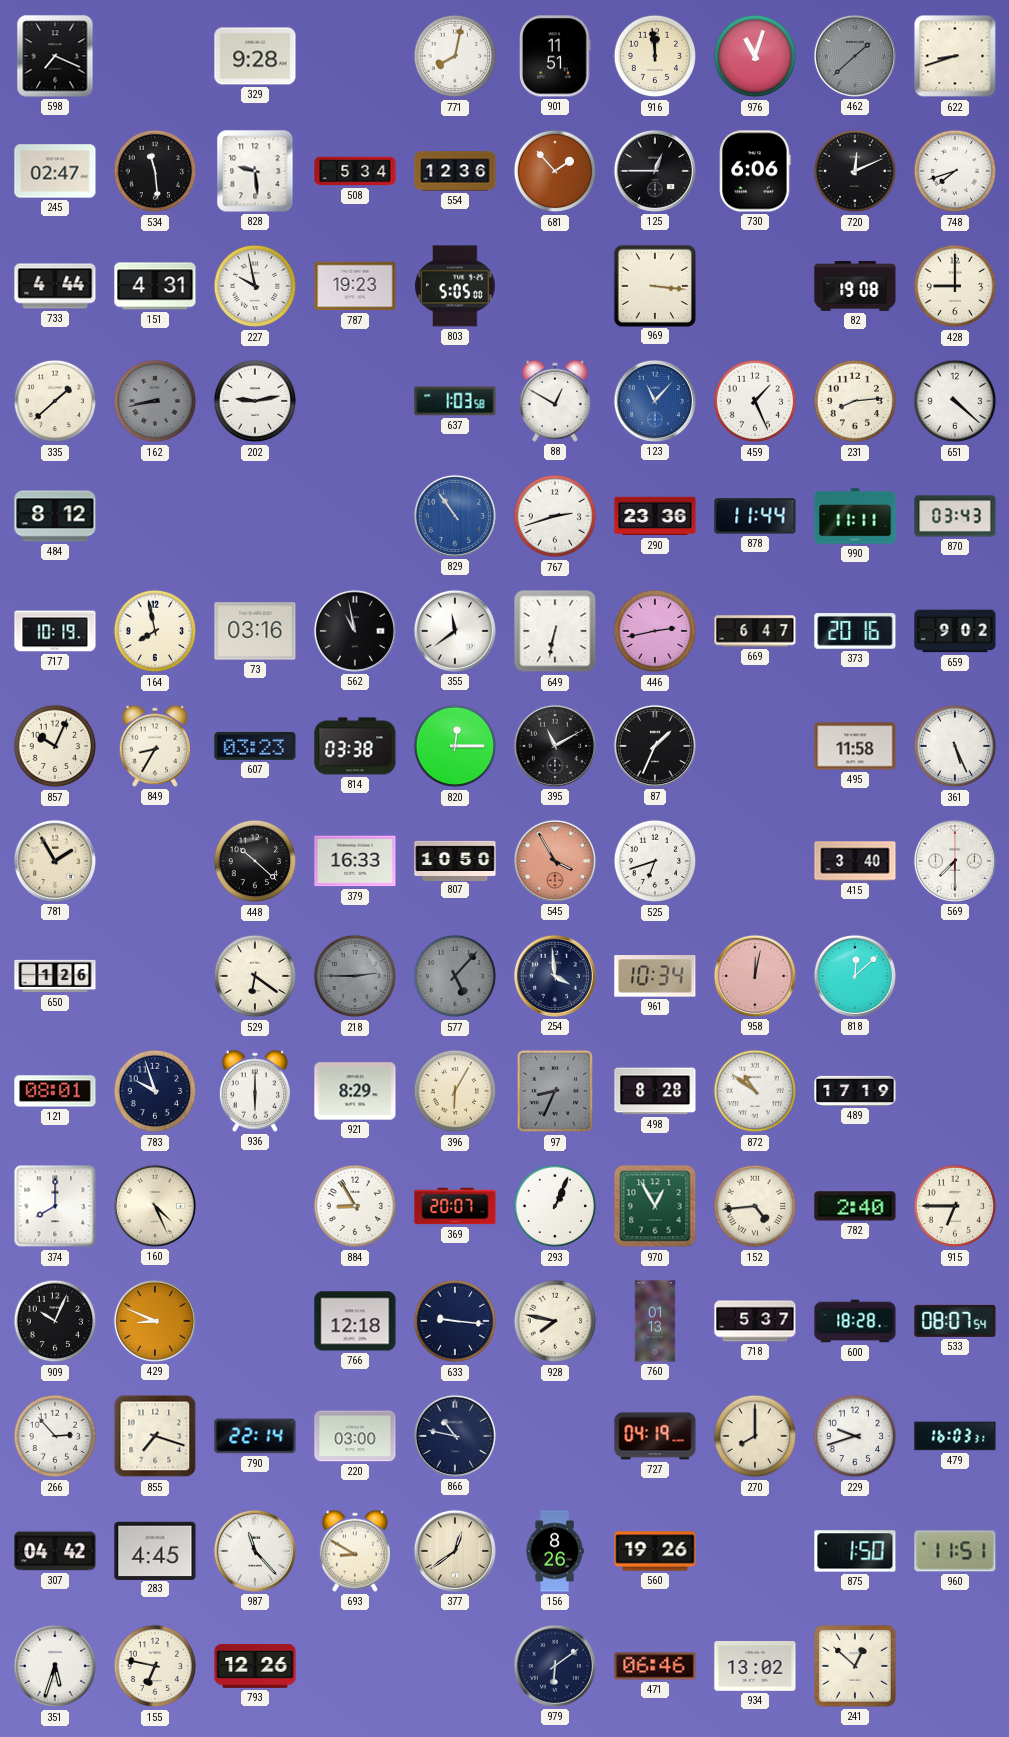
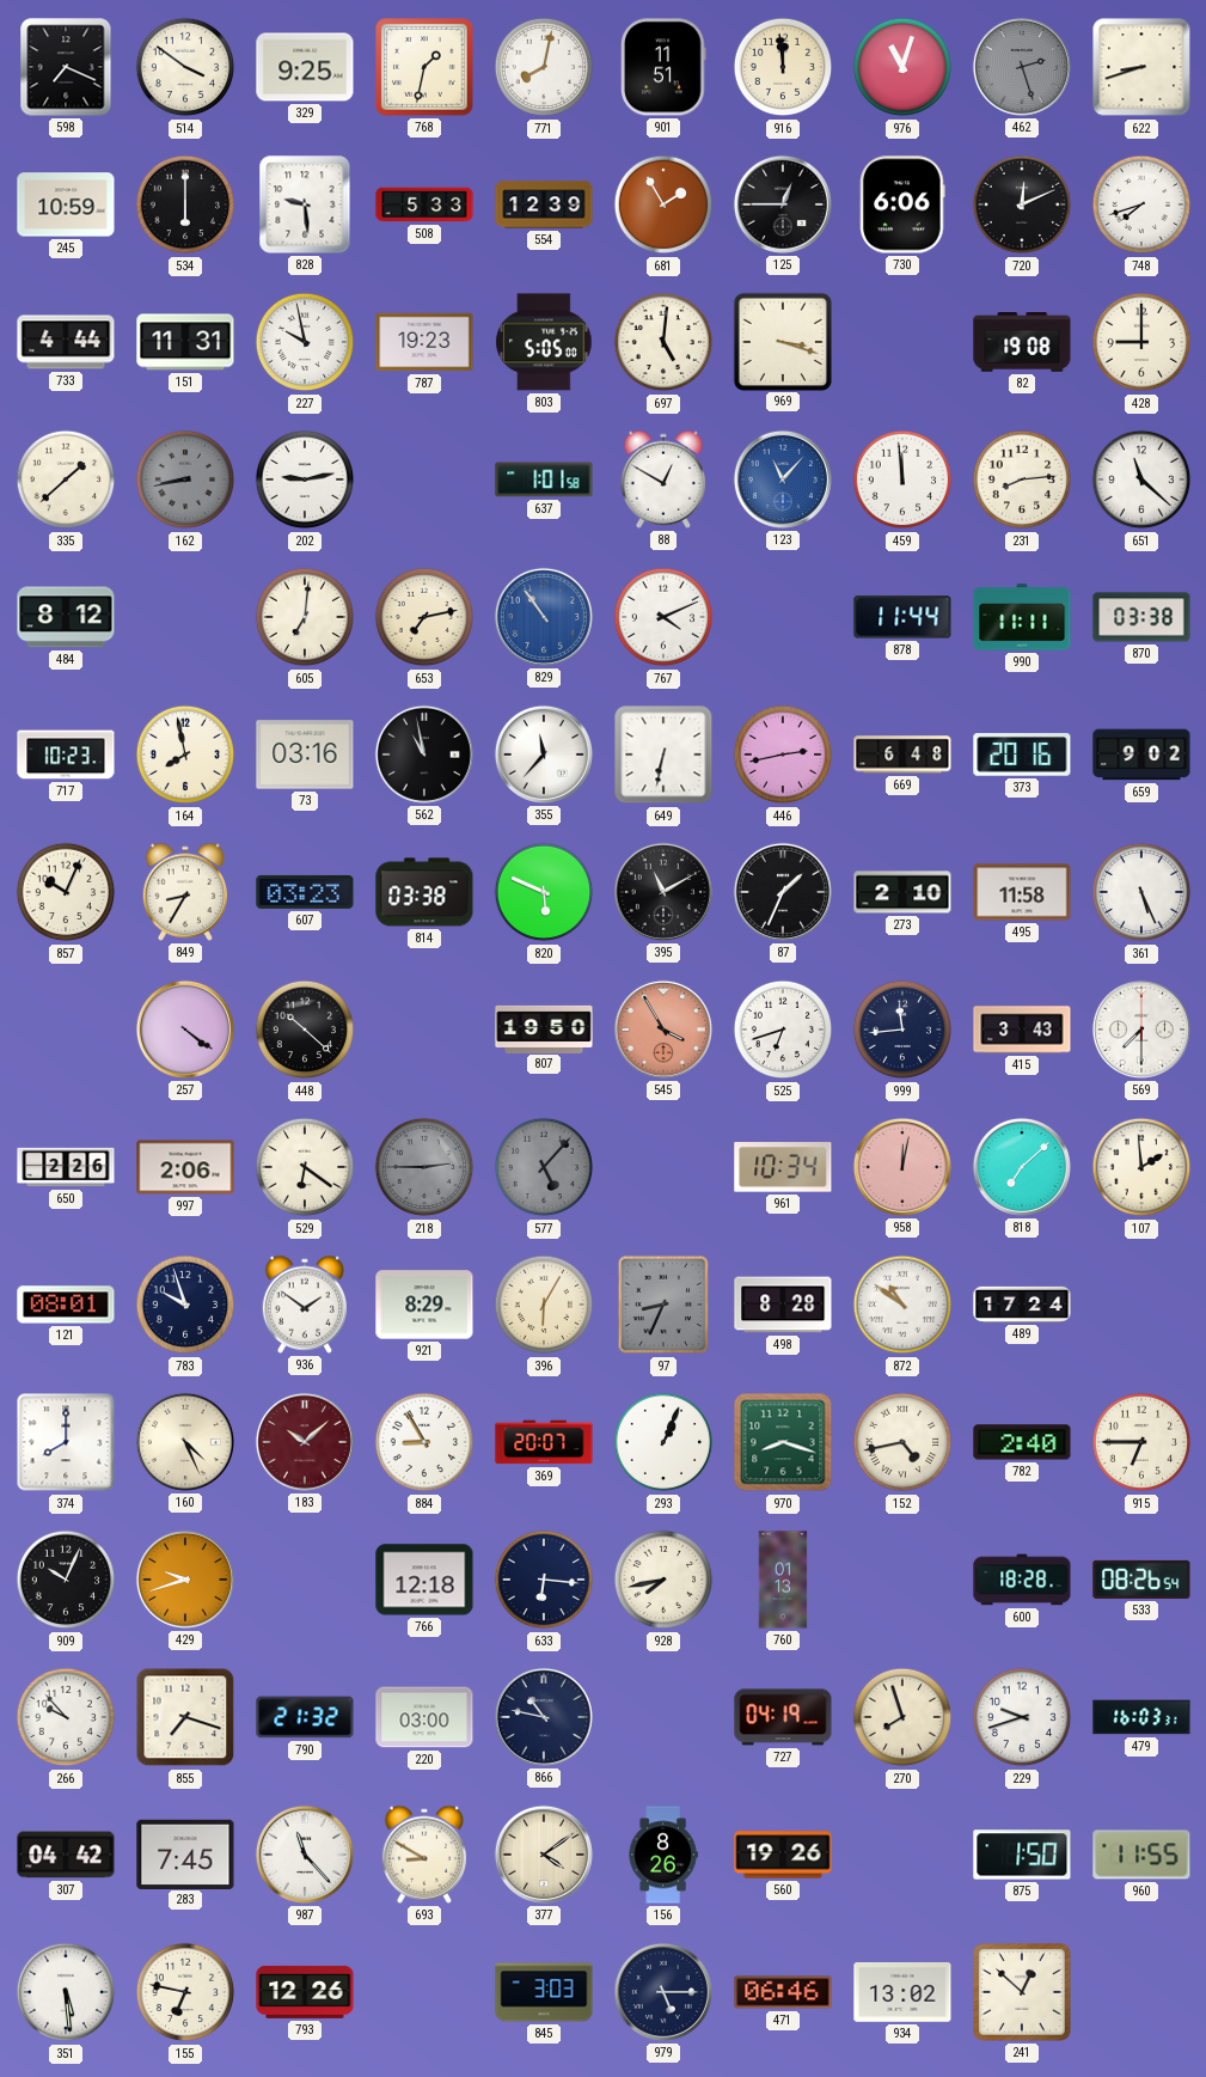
514: none -> 3:51
329: 9:28 -> 9:25
768: none -> 1:32
462: 1:38 -> 2:27
245: 02:47 -> 10:59
534: 11:29 -> 6:00
508: 5:34 -> 5:33
554: 12:36 -> 12:39
681: 1:53 -> 1:55
151: 4:31 -> 11:31
697: none -> 5:01
969: 3:16 -> 3:18
637: 1:03 -> 1:01
459: 1:26 -> 11:59
651: 4:22 -> 11:22
605: none -> 7:01
653: none -> 7:13
767: 2:42 -> 4:11
290: 23:36 -> none
870: 03:43 -> 03:38
717: 10:19 -> 10:23
355: 11:39 -> 11:37
669: 6:47 -> 6:48
820: 12:15 -> 5:49
273: none -> 2:10
781: 1:55 -> none
257: none -> 4:21
379: 16:33 -> none
807: 10:50 -> 19:50
999: none -> 11:44
415: 3:40 -> 3:43
650: 1:26 -> 2:26
997: none -> 2:06
254: 3:59 -> none
818: 12:08 -> 7:08
107: none -> 1:59
936: 6:00 -> 1:51
489: 17:19 -> 17:24
183: none -> 10:08
970: 12:55 -> 8:18
152: 4:44 -> 4:43
429: 8:49 -> 9:42
633: 9:16 -> 6:16
928: 7:47 -> 7:43
718: 5:37 -> none
533: 08:07 -> 08:26
266: 2:53 -> 9:53
790: 22:14 -> 21:32
270: 8:00 -> 7:57
283: 4:45 -> 7:45
377: 12:39 -> 4:09
960: 11:51 -> 11:55
351: 5:33 -> 5:29
845: none -> 3:03
979: 6:09 -> 5:15
